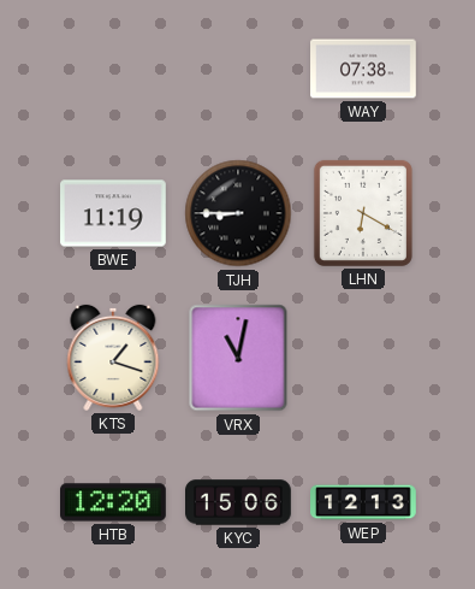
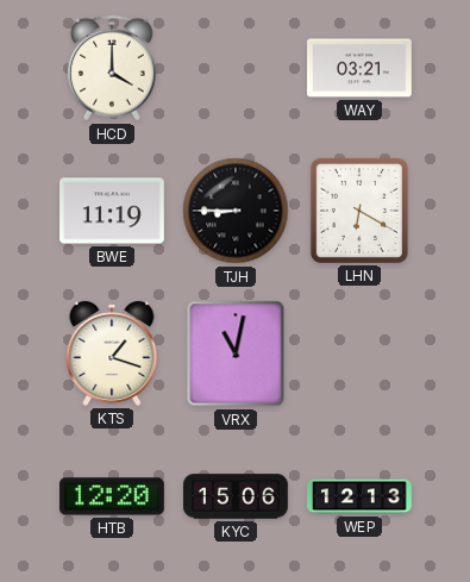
HCD: none -> 4:00
WAY: 07:38 -> 03:21
